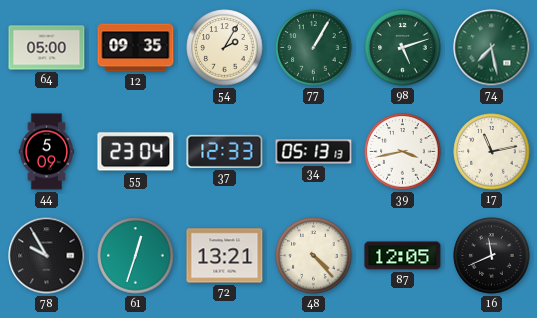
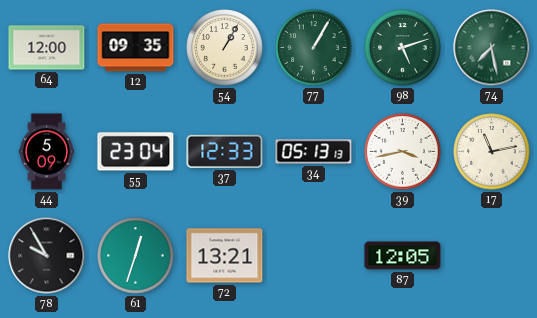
64: 05:00 -> 12:00
54: 2:05 -> 1:05
48: 4:23 -> none
16: 11:41 -> none
